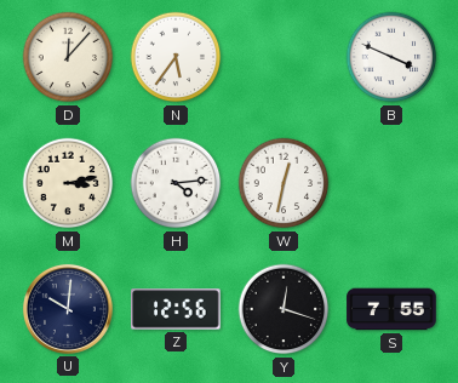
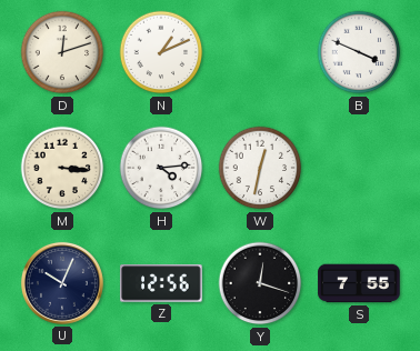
D: 12:07 -> 12:12
N: 5:36 -> 1:11
M: 3:13 -> 3:16
U: 10:01 -> 10:04
